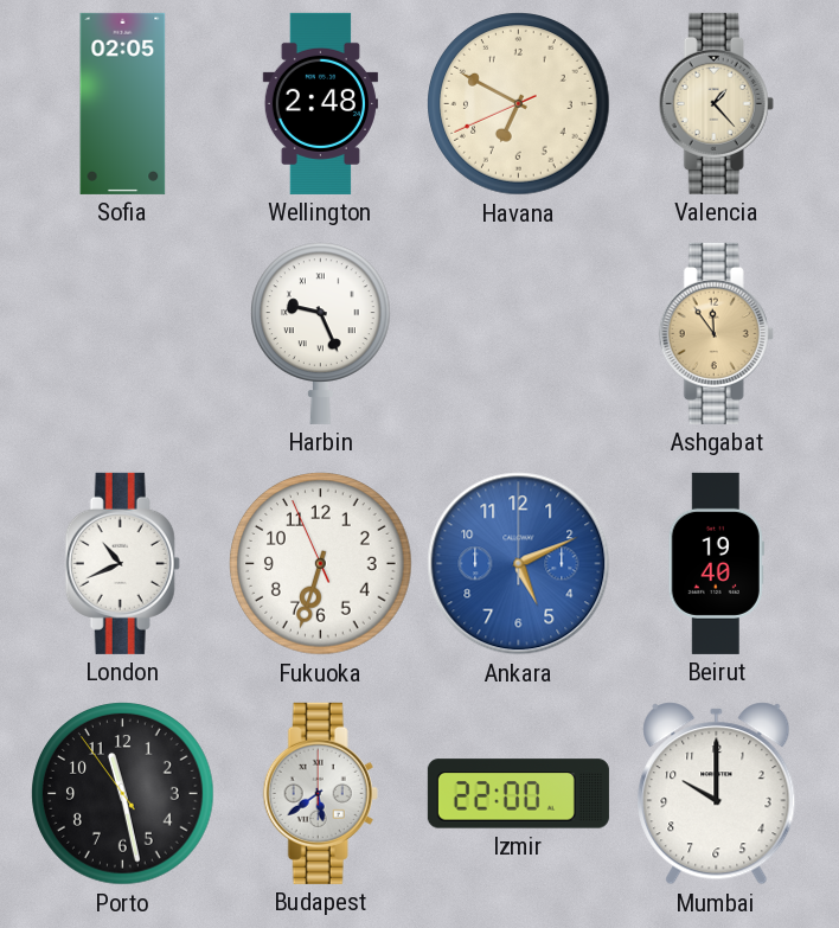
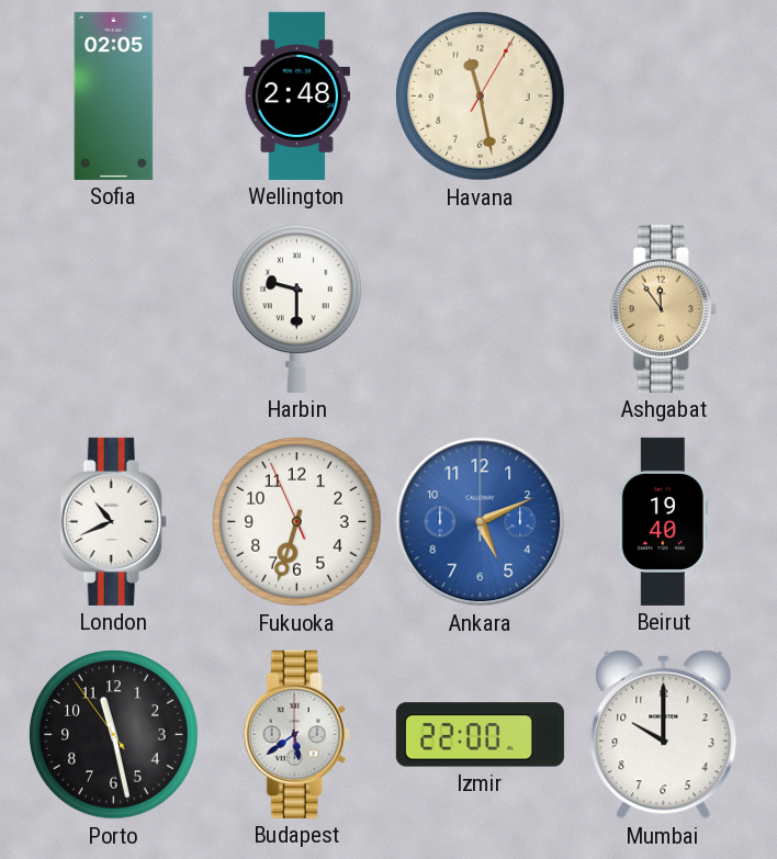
Havana: 6:49 -> 11:28
Valencia: 1:23 -> none
Harbin: 9:26 -> 9:30
